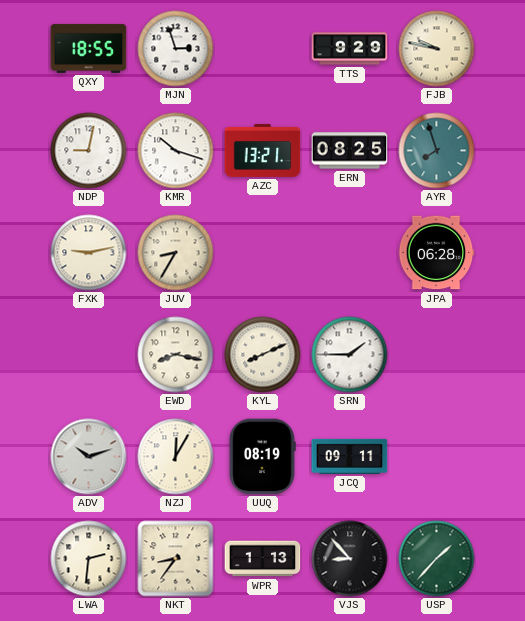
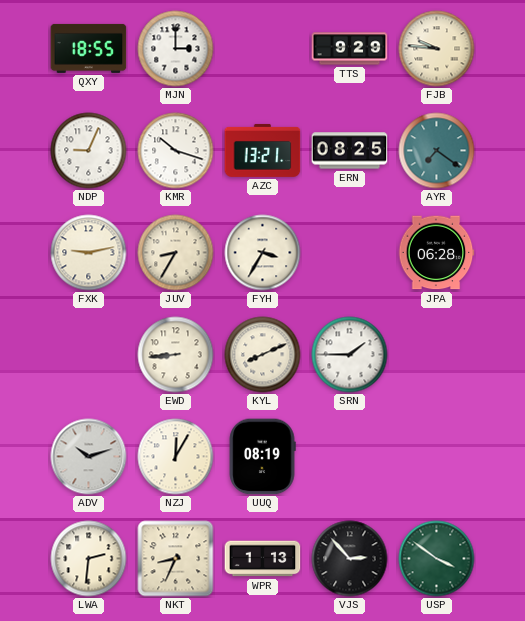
MJN: 2:57 -> 3:00
FJB: 9:47 -> 9:46
NDP: 9:02 -> 9:04
AYR: 7:57 -> 7:21
FYH: none -> 3:35
EWD: 8:17 -> 8:44
JCQ: 09:11 -> none
NKT: 8:36 -> 8:34
VJS: 8:53 -> 2:53
USP: 1:37 -> 3:51
